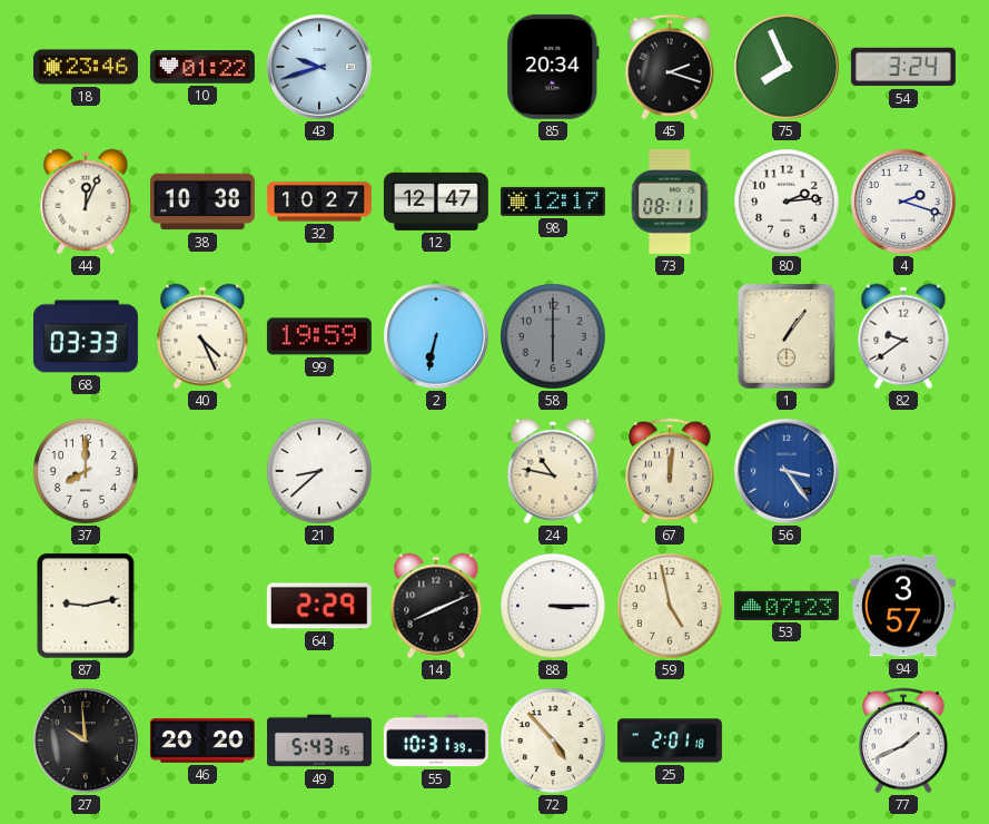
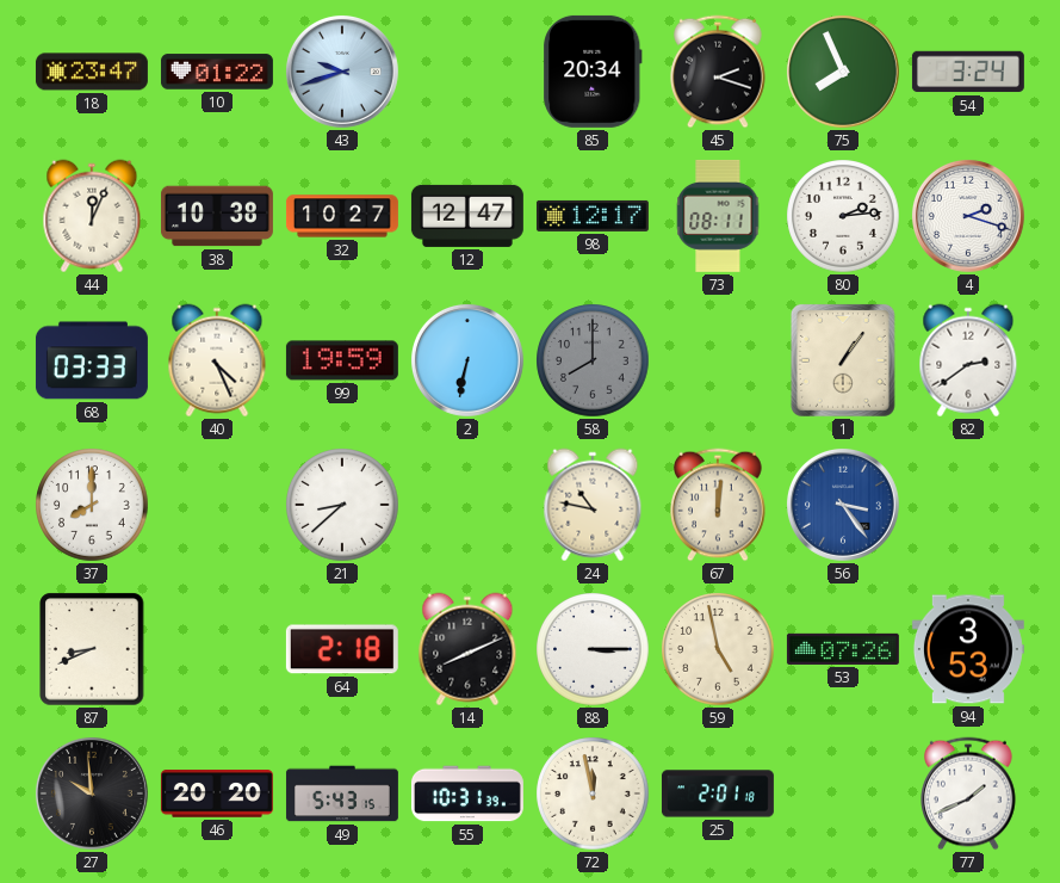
18: 23:46 -> 23:47
58: 6:00 -> 8:00
82: 9:39 -> 2:39
87: 9:13 -> 8:41
64: 2:29 -> 2:18
53: 07:23 -> 07:26
94: 3:57 -> 3:53
72: 4:53 -> 11:58
